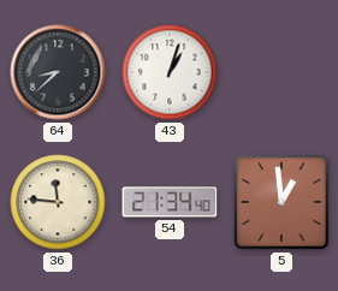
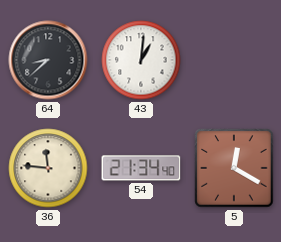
43: 1:03 -> 1:01
5: 12:59 -> 12:20
